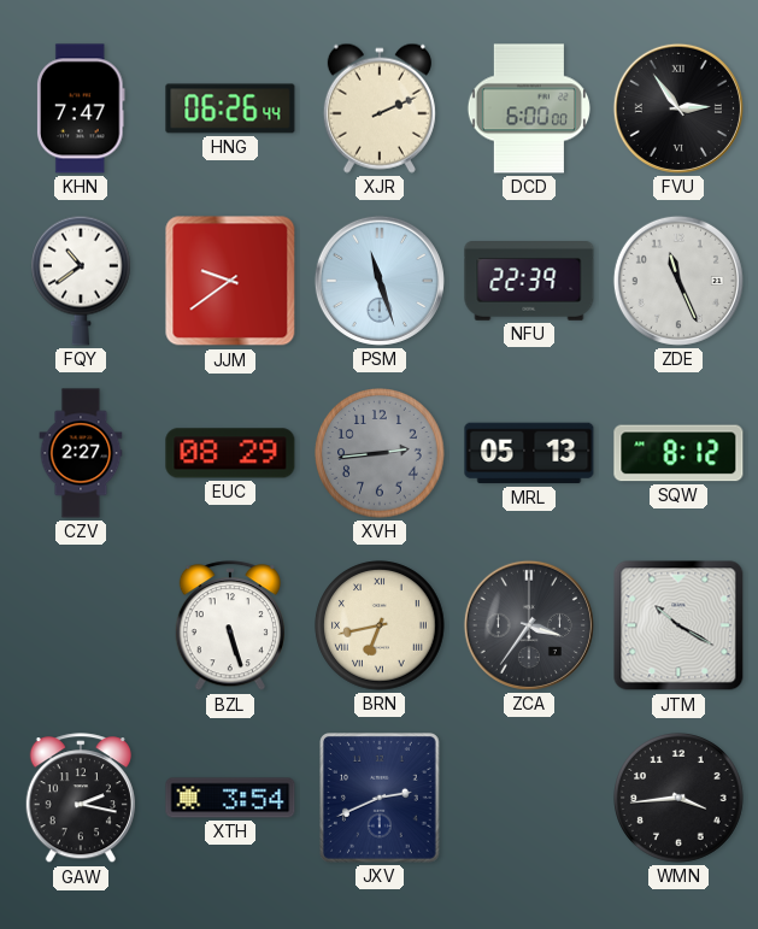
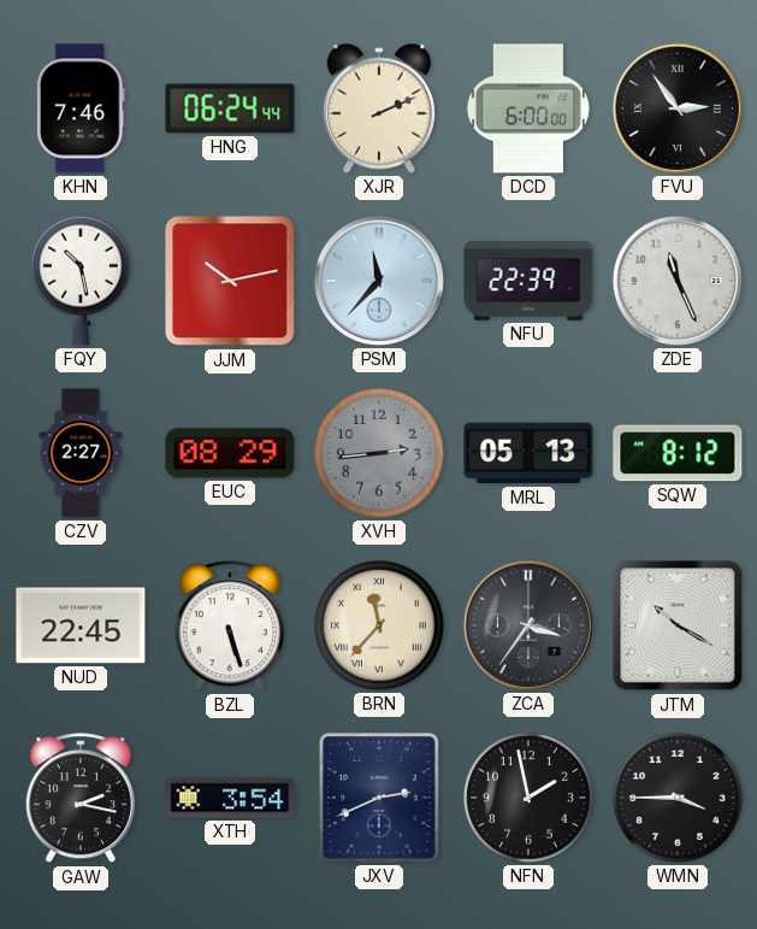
KHN: 7:47 -> 7:46
HNG: 06:26 -> 06:24
FQY: 10:39 -> 10:28
JJM: 9:39 -> 10:13
PSM: 11:27 -> 11:37
NUD: none -> 22:45
BRN: 6:43 -> 11:37
NFN: none -> 1:58
WMN: 3:44 -> 3:45
